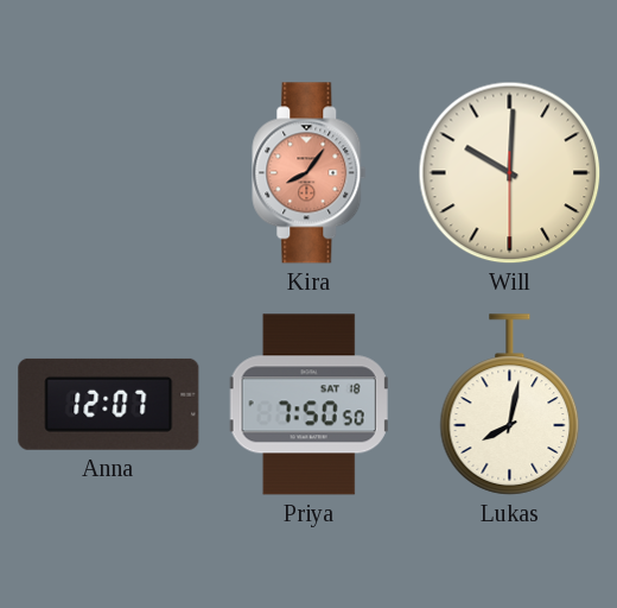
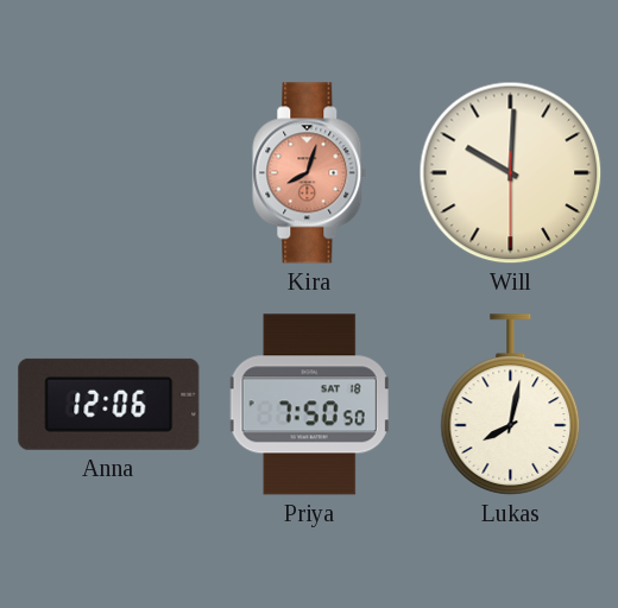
Kira: 8:06 -> 8:03
Anna: 12:07 -> 12:06
